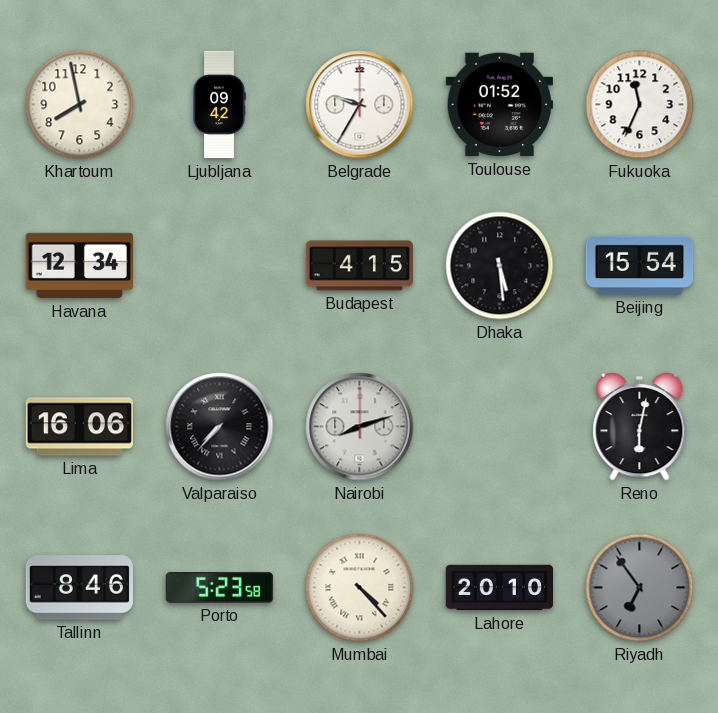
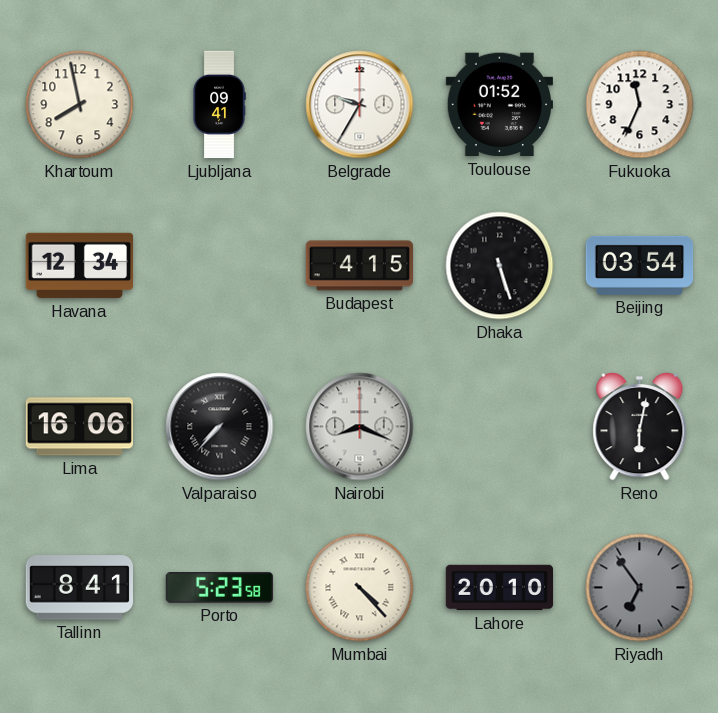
Ljubljana: 09:42 -> 09:41
Dhaka: 5:29 -> 5:27
Beijing: 15:54 -> 03:54
Nairobi: 8:12 -> 8:19
Tallinn: 8:46 -> 8:41
